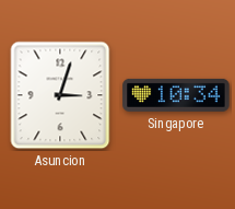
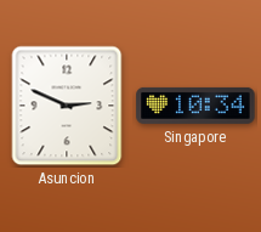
Asuncion: 3:03 -> 2:49
